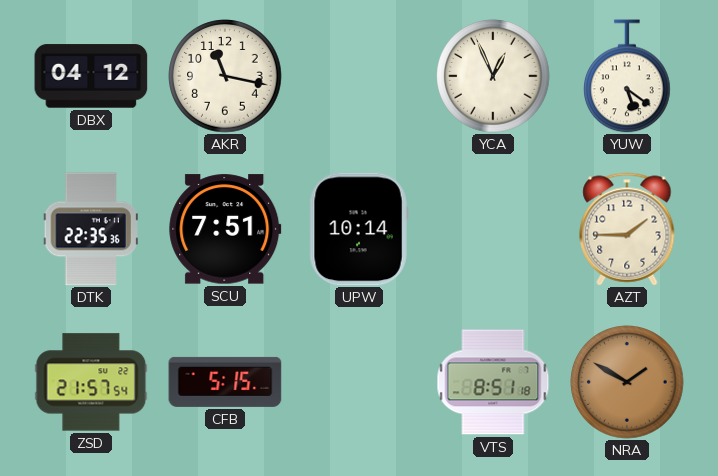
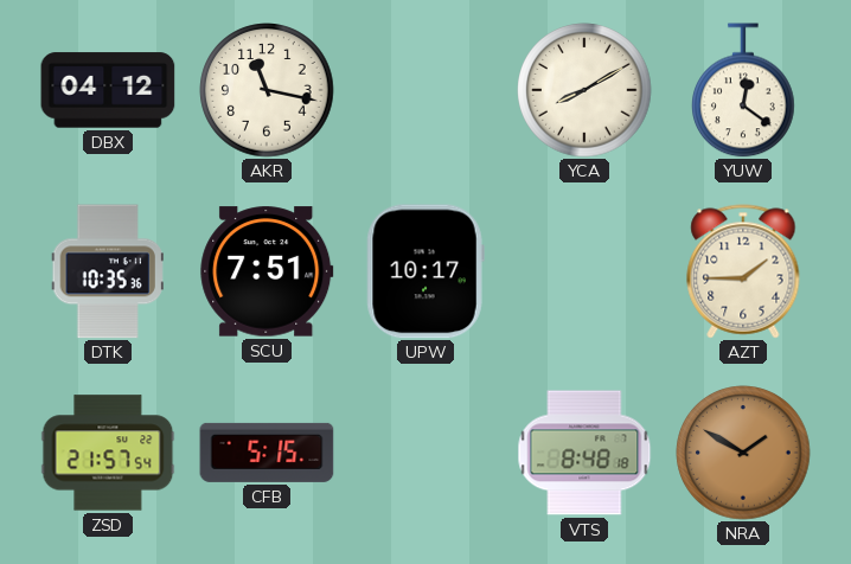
YCA: 12:56 -> 8:10
YUW: 5:21 -> 12:21
DTK: 22:35 -> 10:35
UPW: 10:14 -> 10:17
VTS: 8:51 -> 8:48
